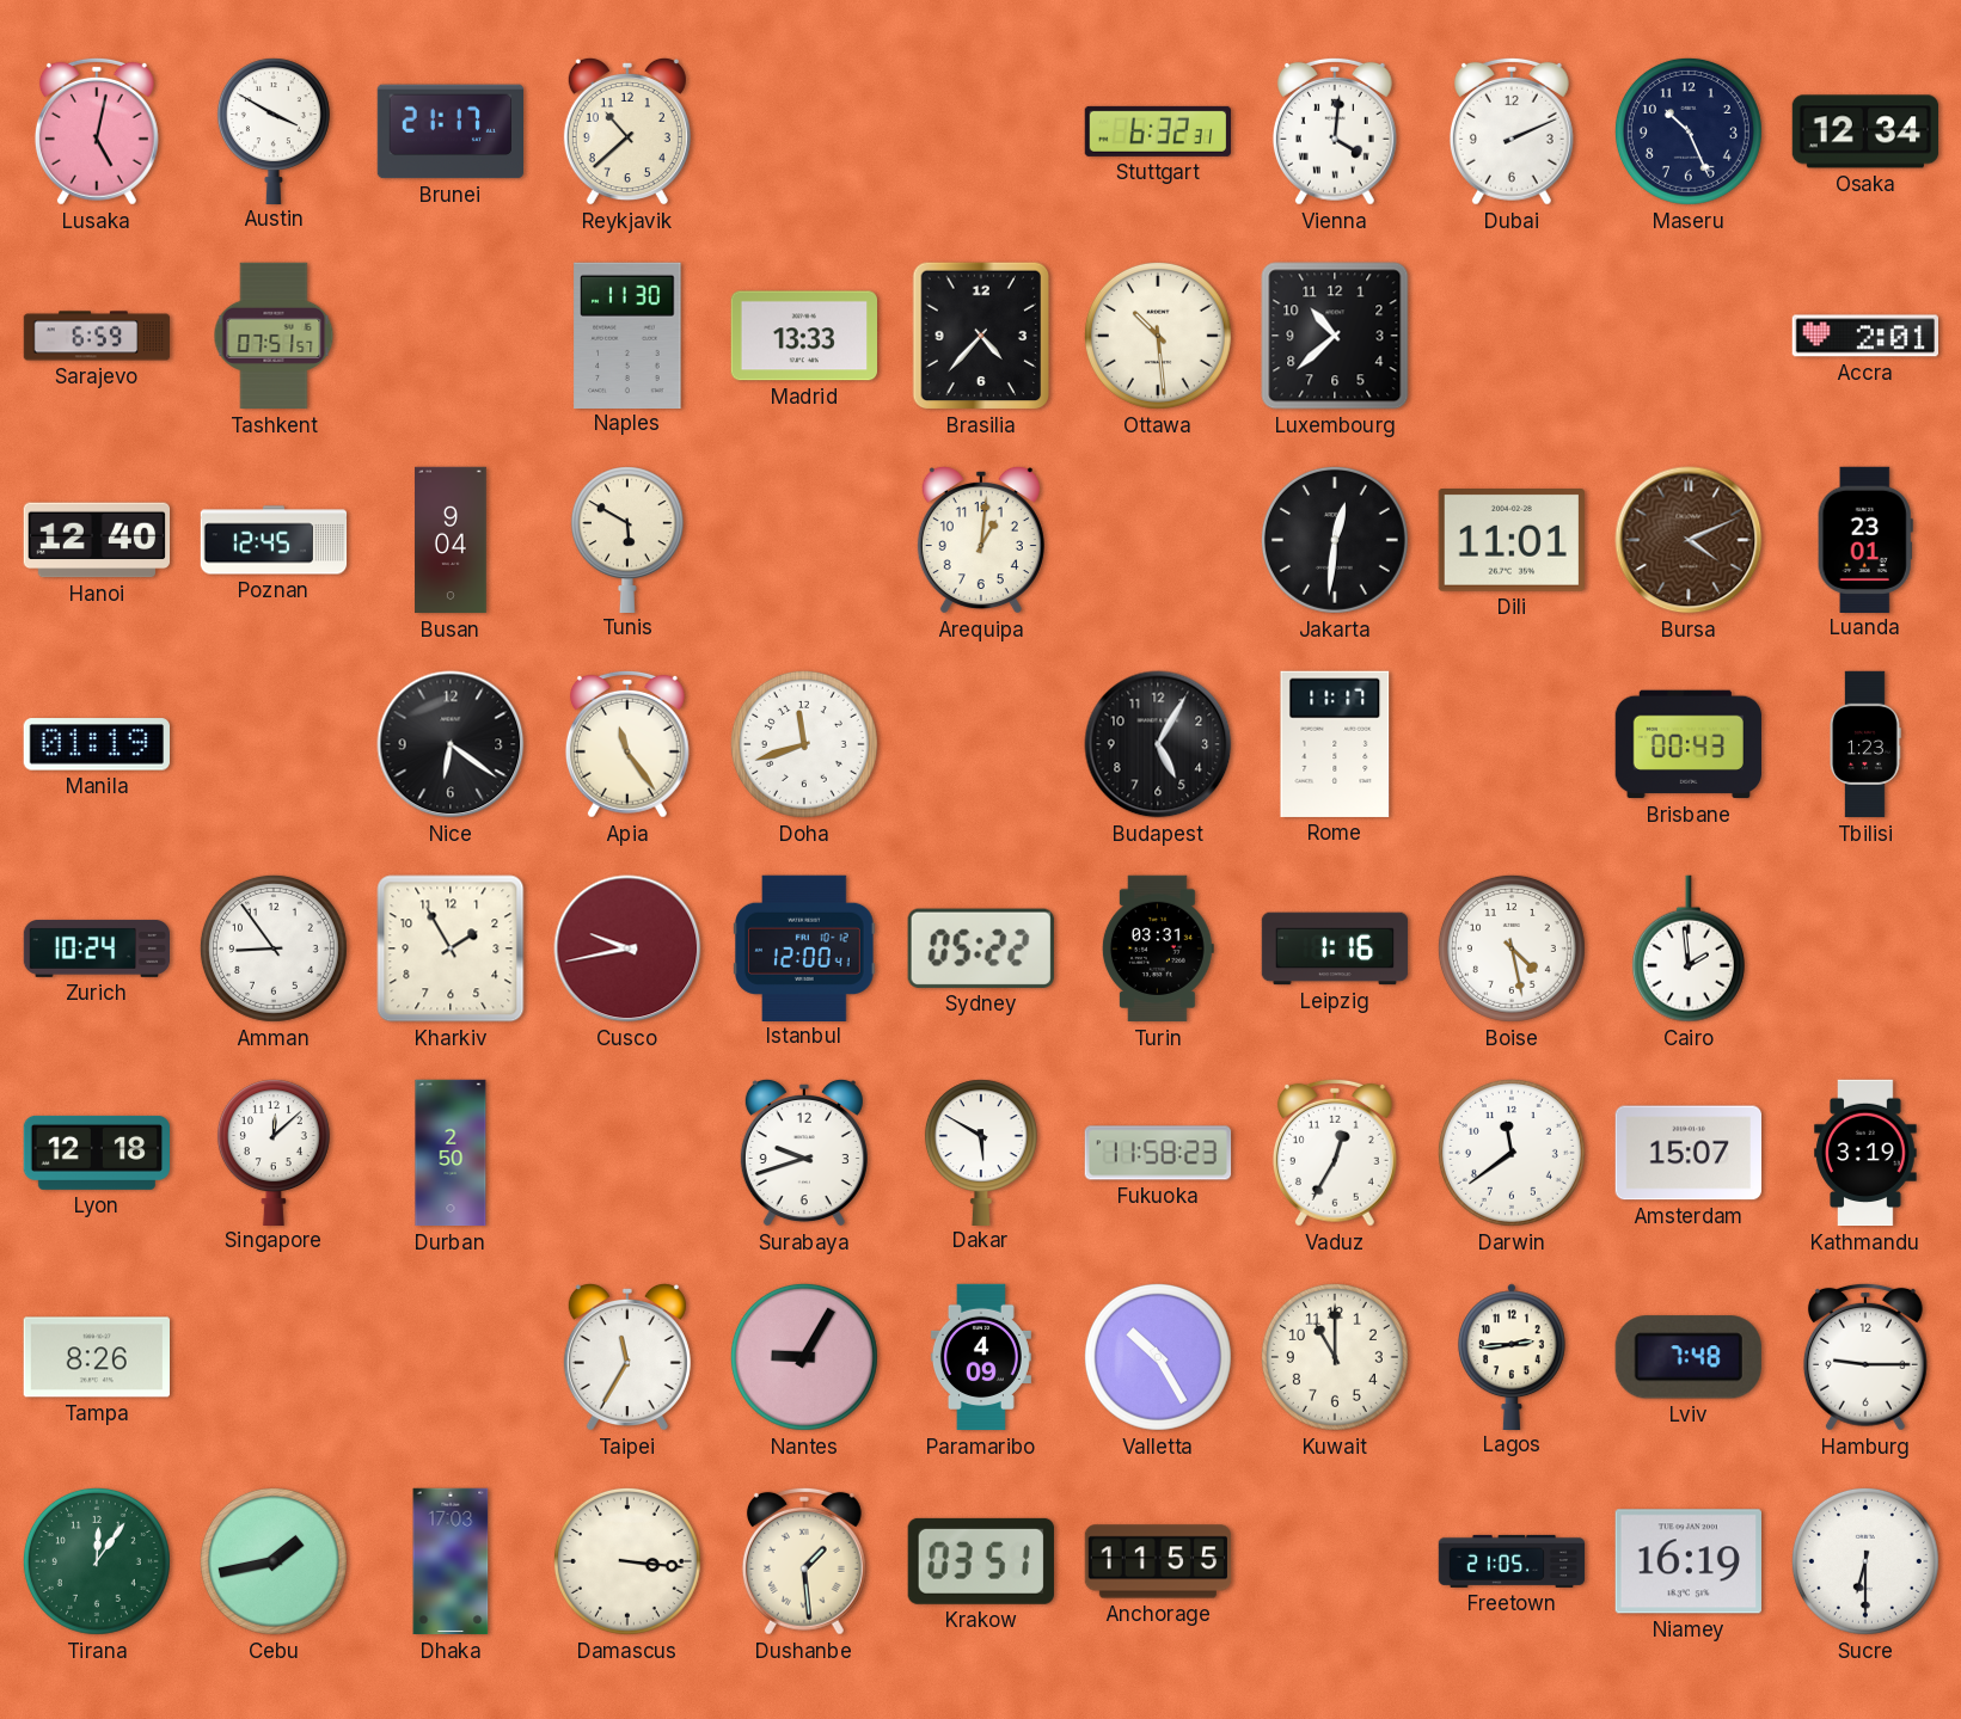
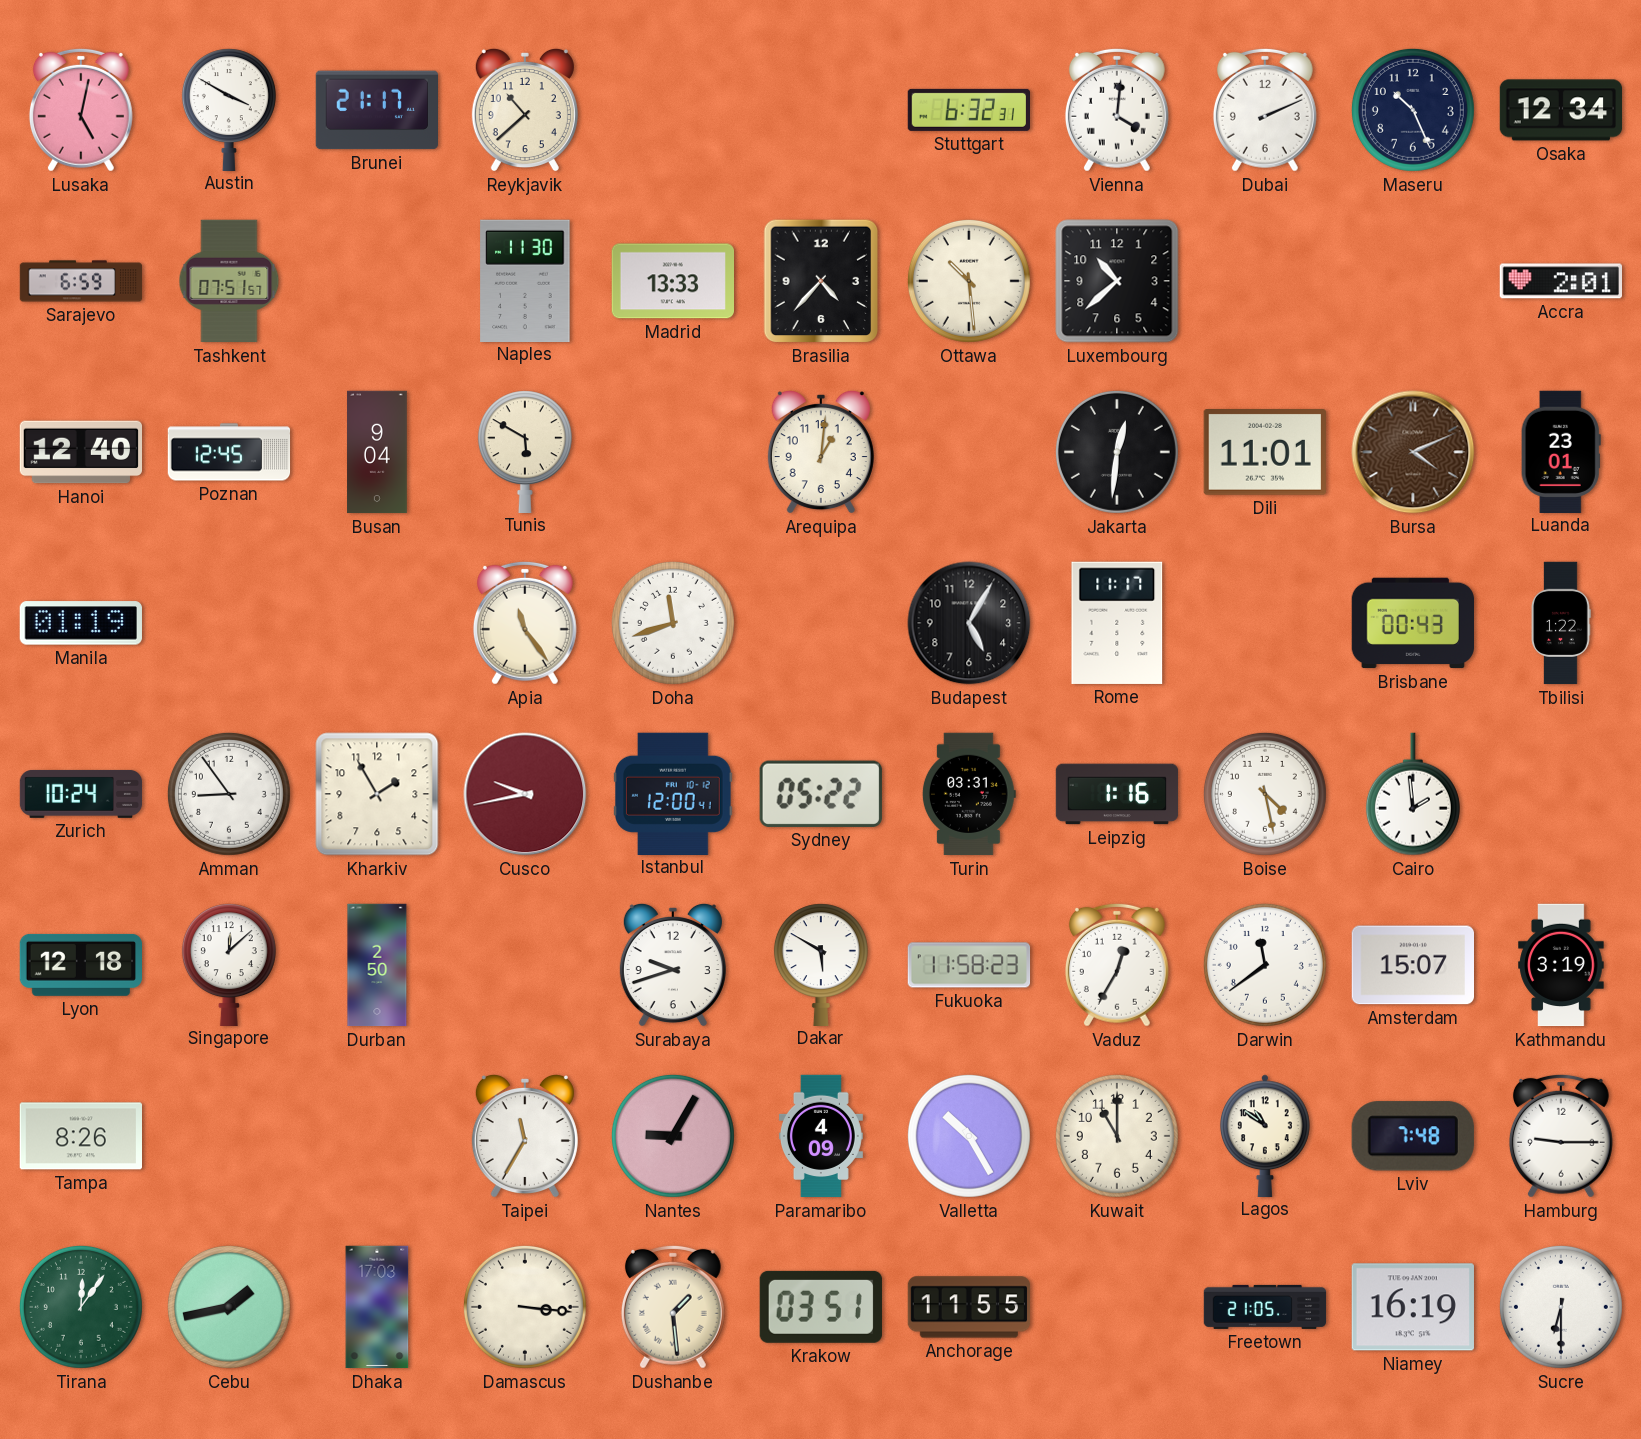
Nice: 6:21 -> none
Tbilisi: 1:23 -> 1:22
Lagos: 2:44 -> 10:51
